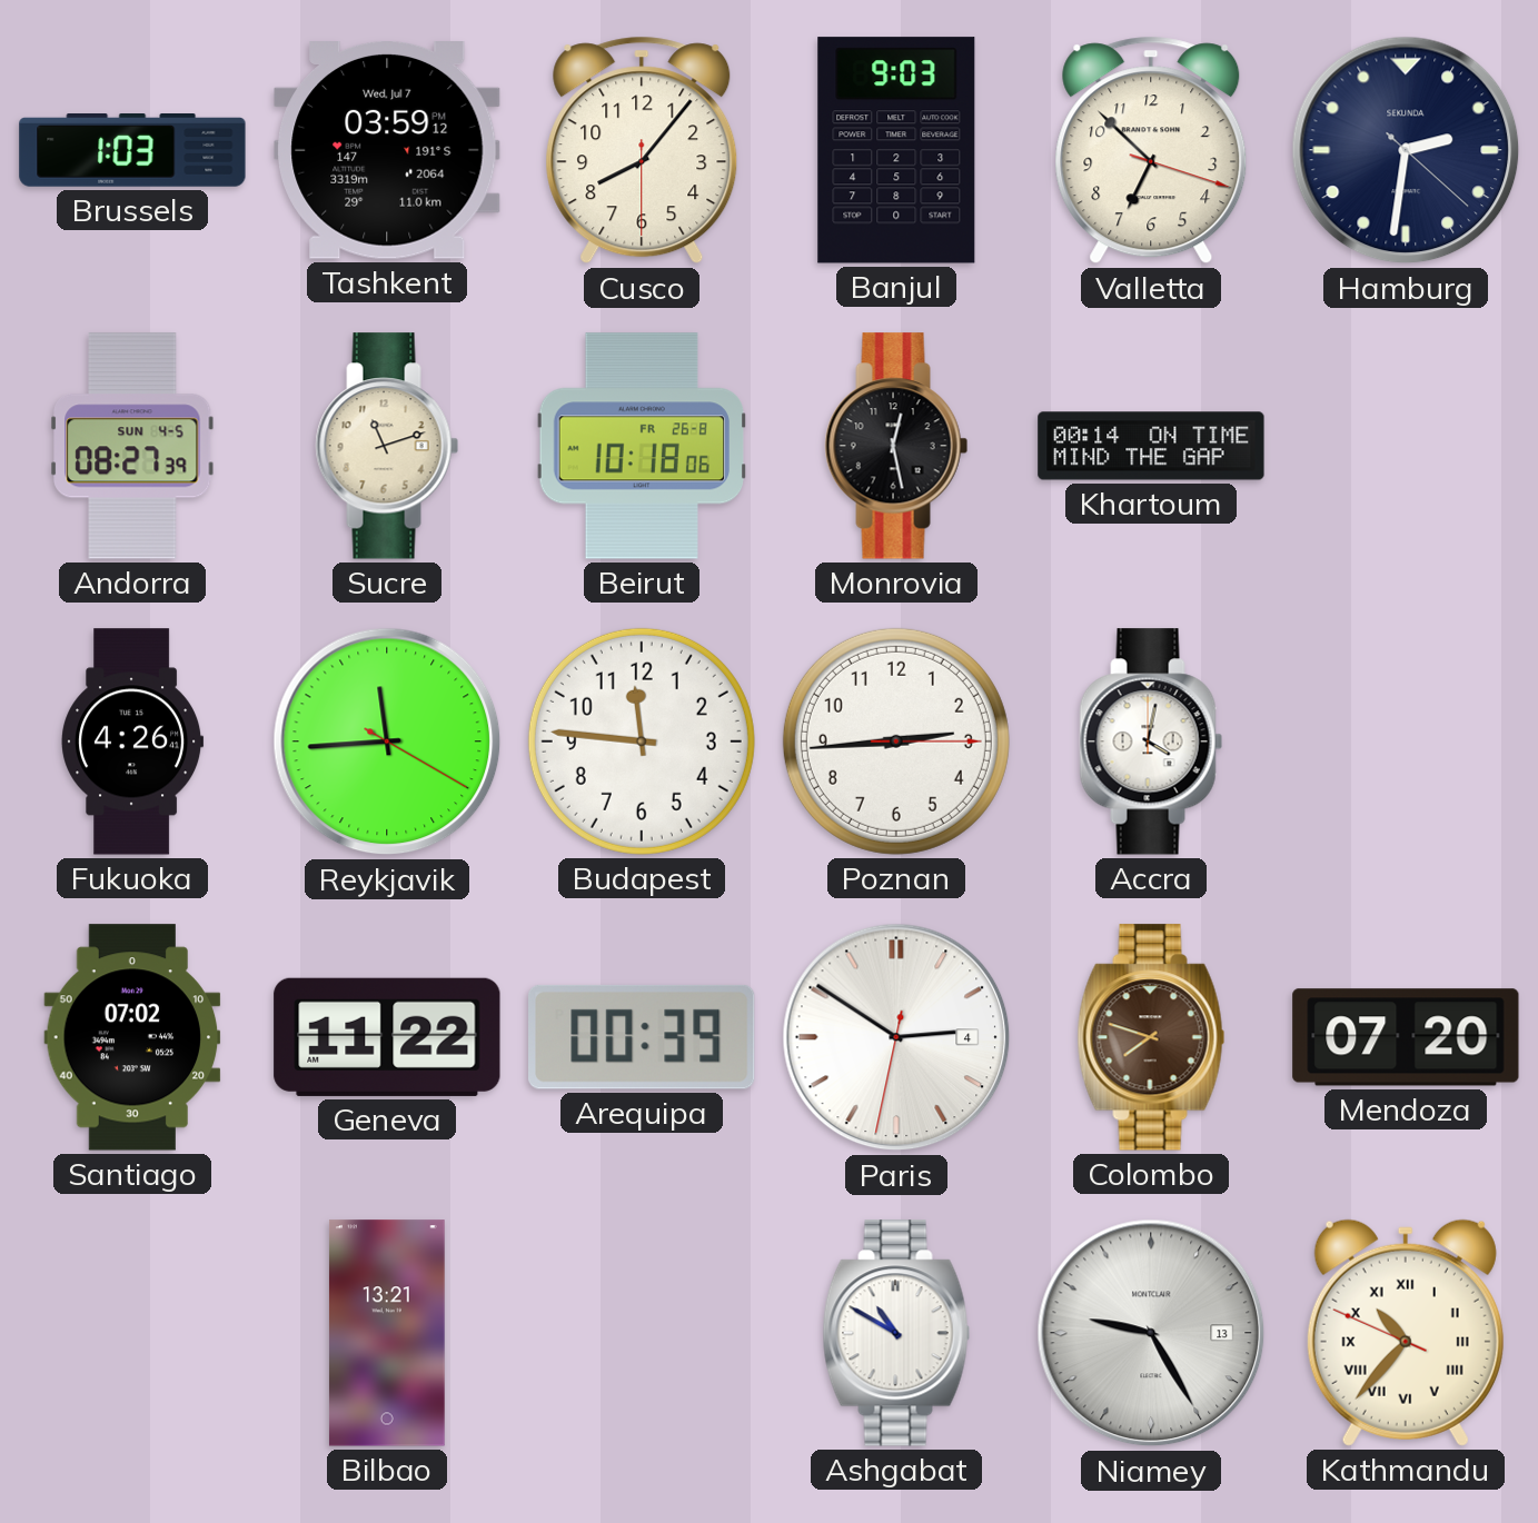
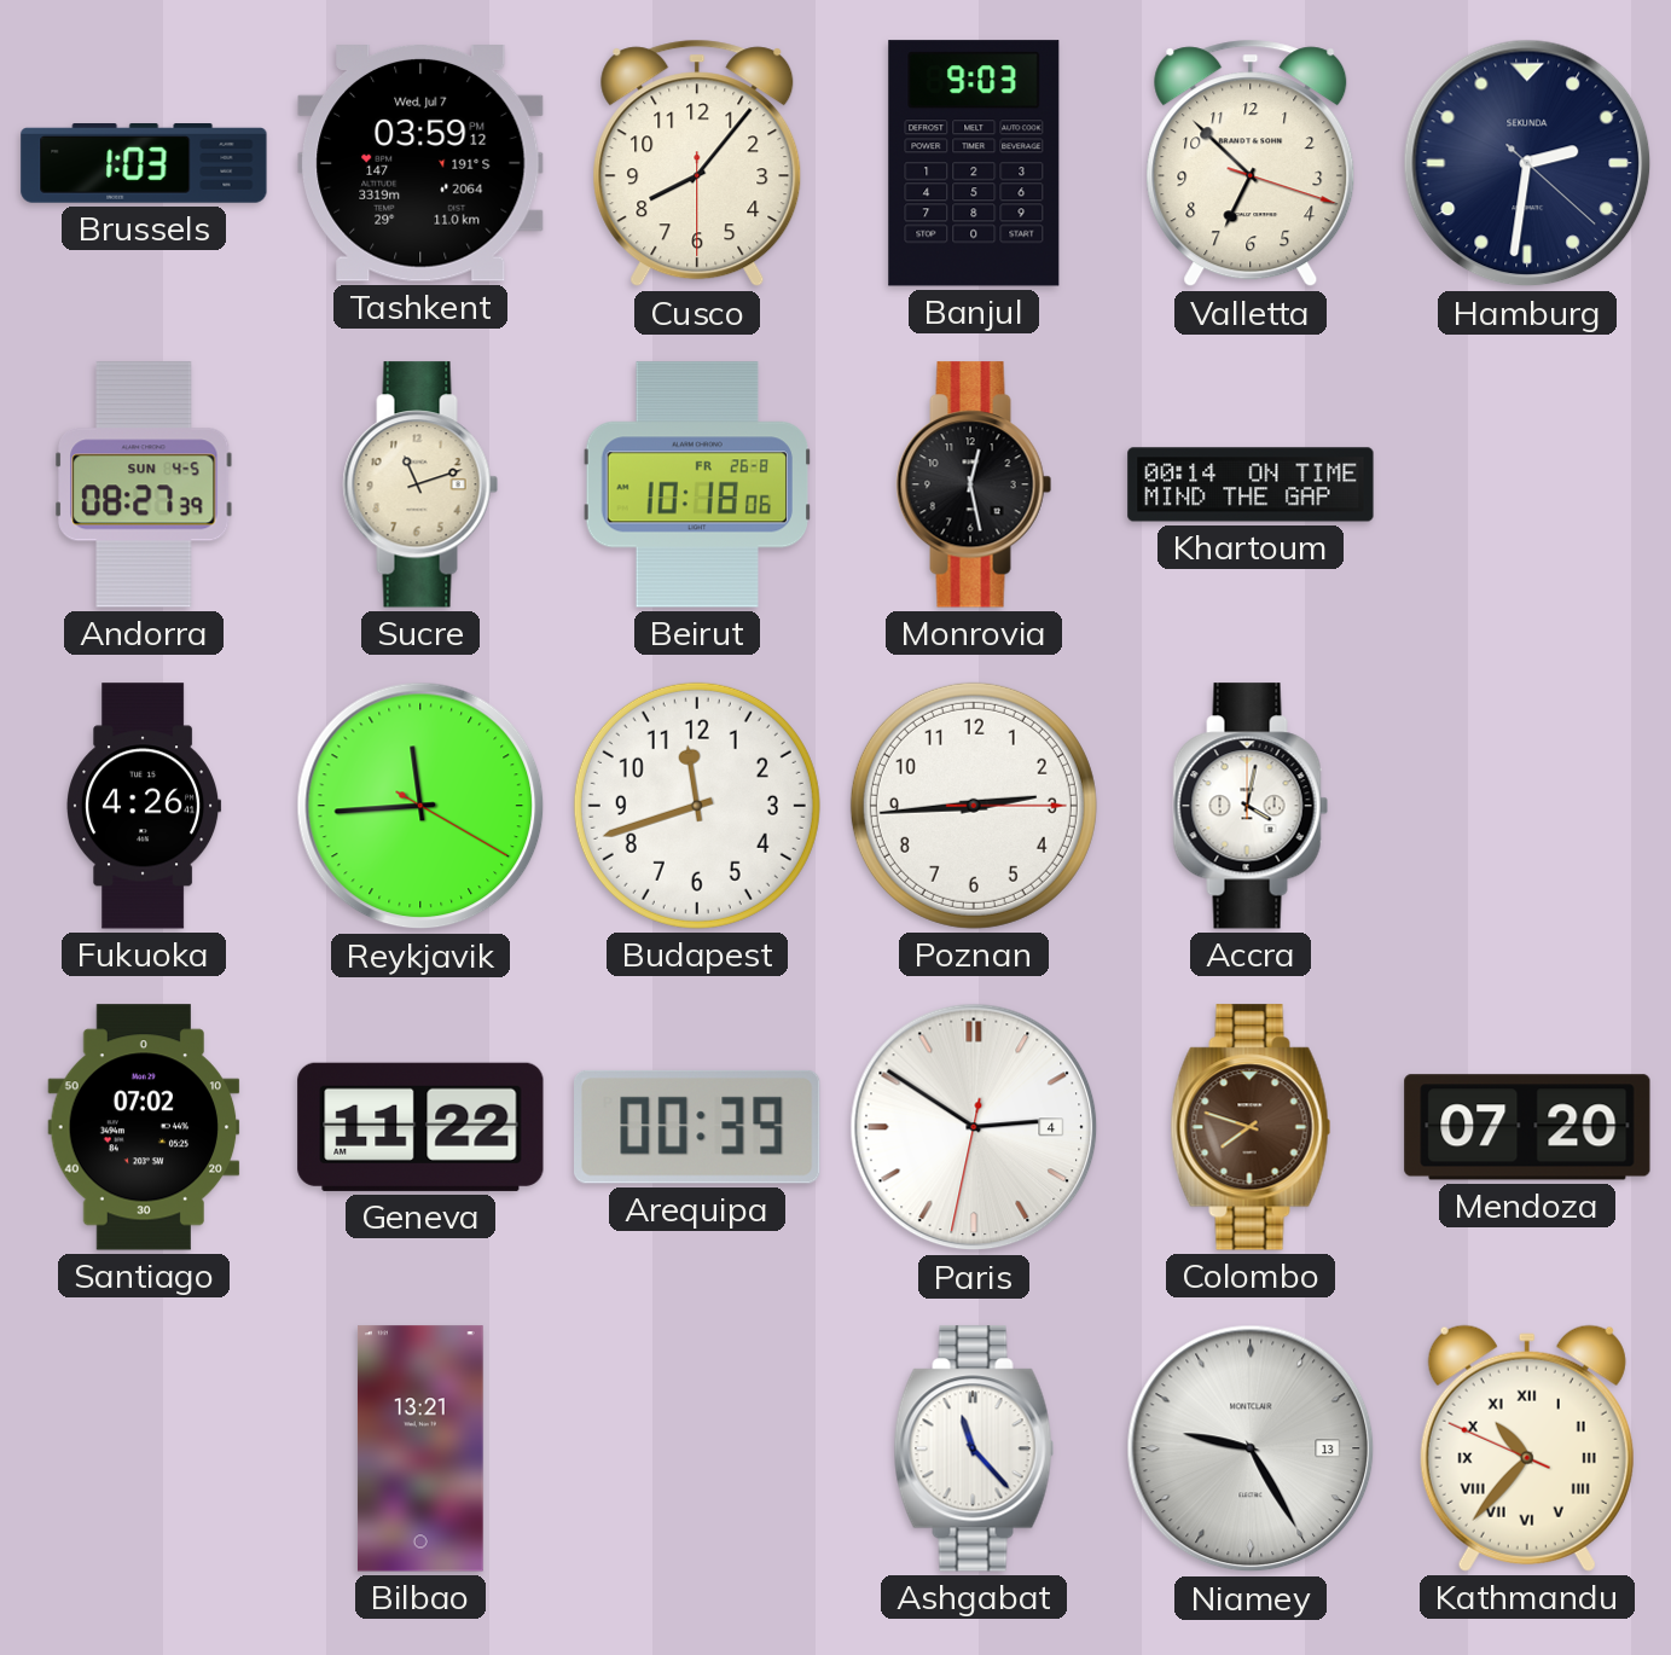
Budapest: 11:46 -> 11:42
Ashgabat: 10:50 -> 11:23
